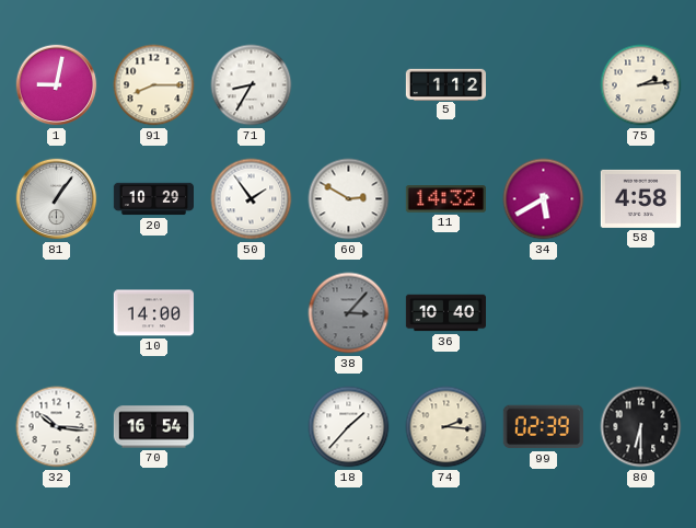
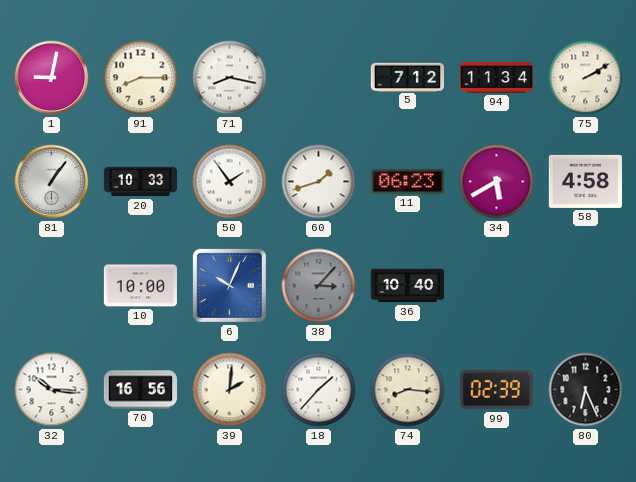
71: 8:35 -> 8:17
5: 1:12 -> 7:12
94: none -> 11:34
75: 2:14 -> 2:10
20: 10:29 -> 10:33
60: 2:50 -> 1:42
11: 14:32 -> 06:23
10: 14:00 -> 10:00
6: none -> 10:04
70: 16:54 -> 16:56
39: none -> 2:01
74: 2:16 -> 8:16
80: 6:30 -> 6:26
